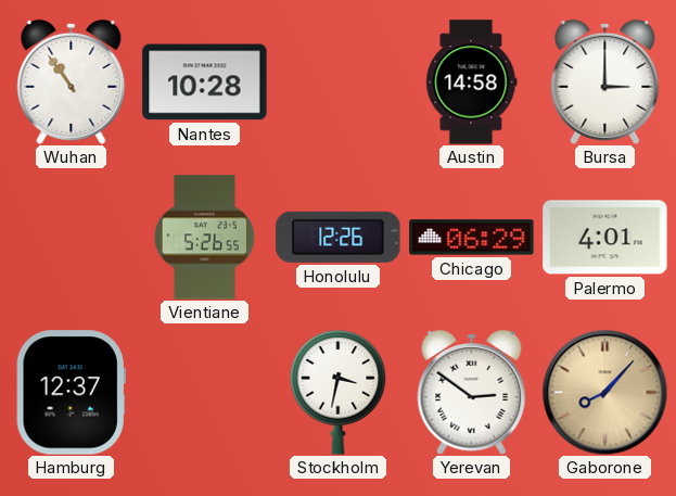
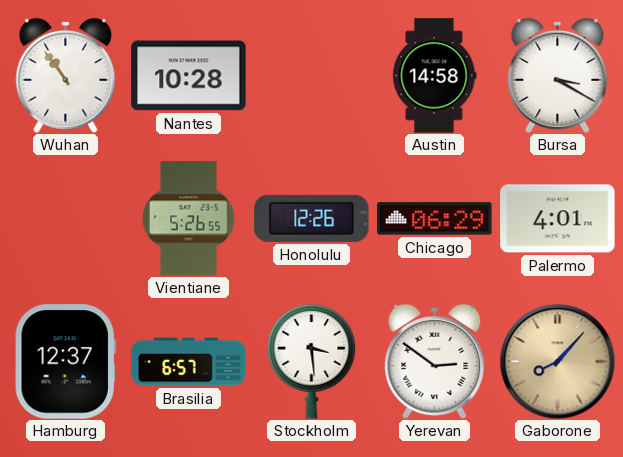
Bursa: 3:00 -> 3:20
Brasilia: none -> 6:57
Stockholm: 3:32 -> 3:29
